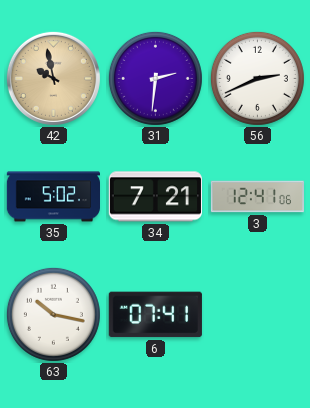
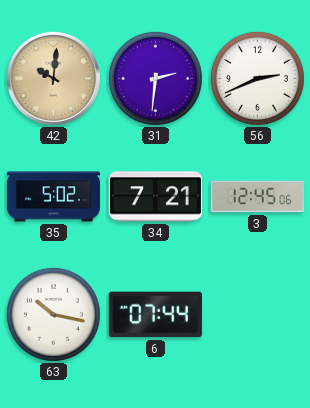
42: 9:58 -> 10:01
3: 12:41 -> 12:45
6: 07:41 -> 07:44
